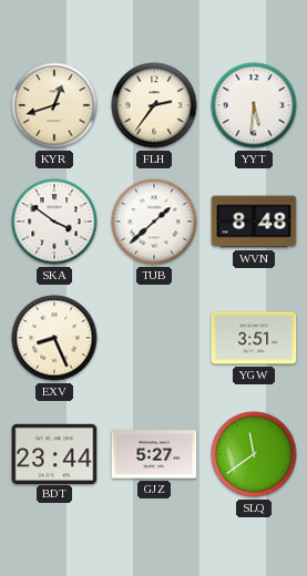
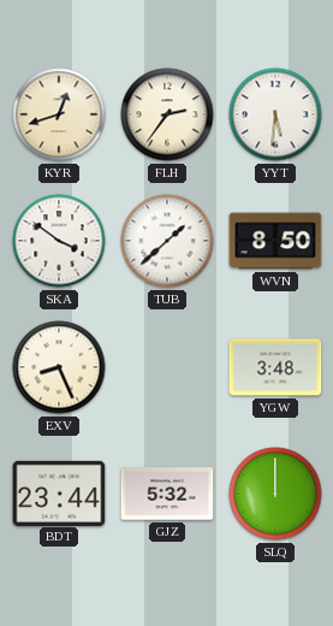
WVN: 8:48 -> 8:50
YGW: 3:51 -> 3:48
GJZ: 5:27 -> 5:32
SLQ: 11:39 -> 12:00
